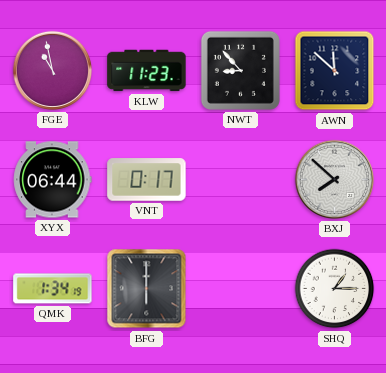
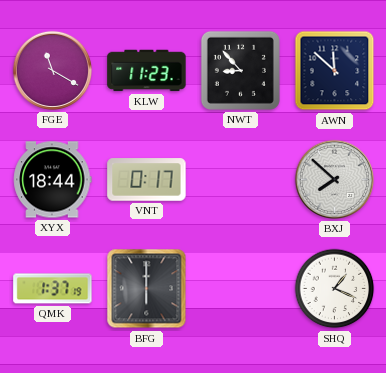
FGE: 10:58 -> 11:20
XYX: 06:44 -> 18:44
QMK: 1:34 -> 1:37
SHQ: 1:15 -> 1:19
